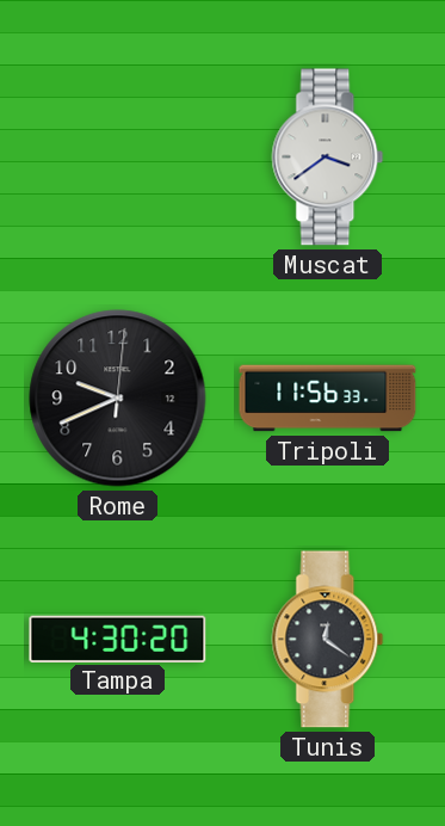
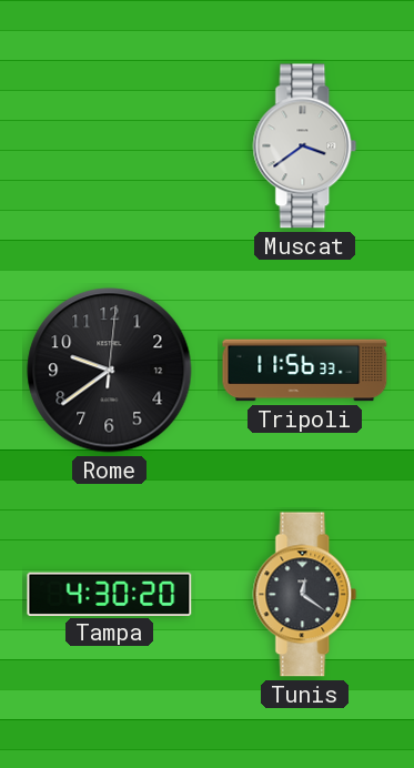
Rome: 9:41 -> 9:39
